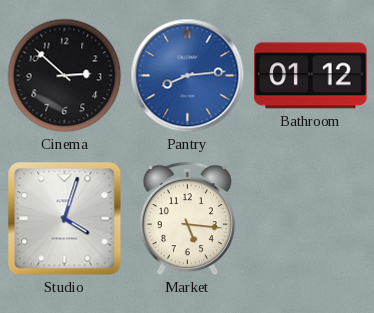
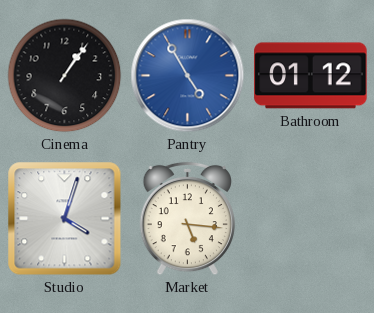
Cinema: 2:52 -> 1:06
Pantry: 8:14 -> 4:55
